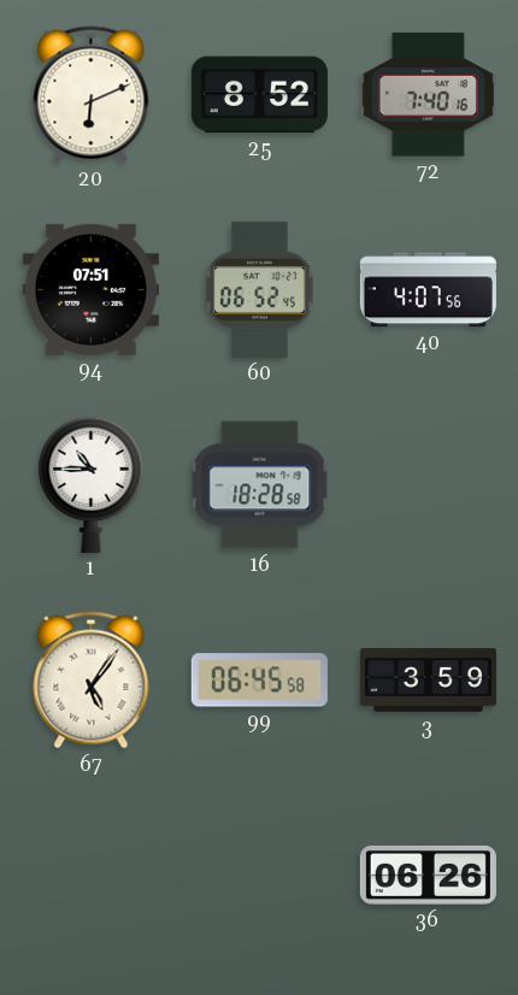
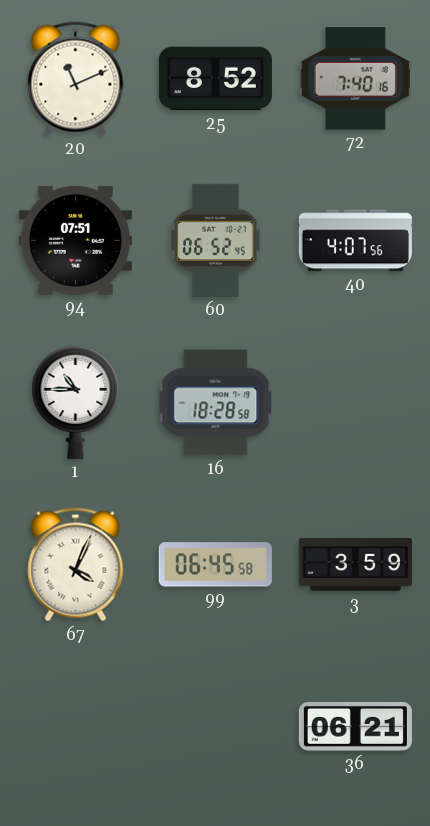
20: 6:11 -> 11:11
67: 5:06 -> 4:04
36: 06:26 -> 06:21
